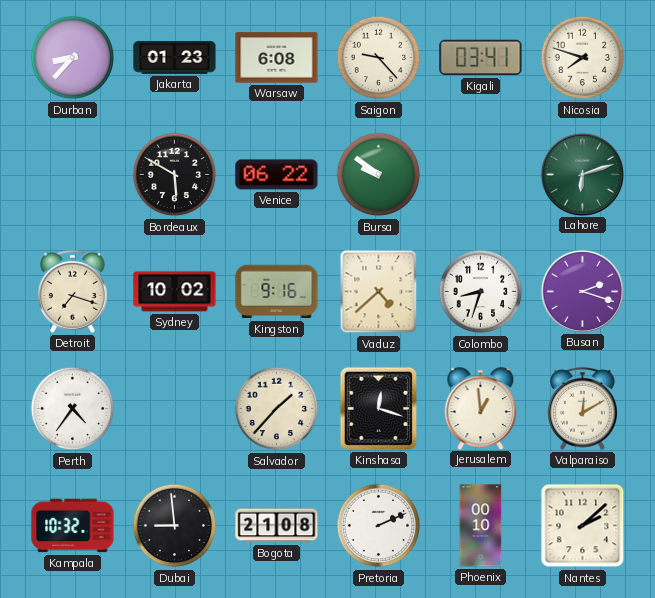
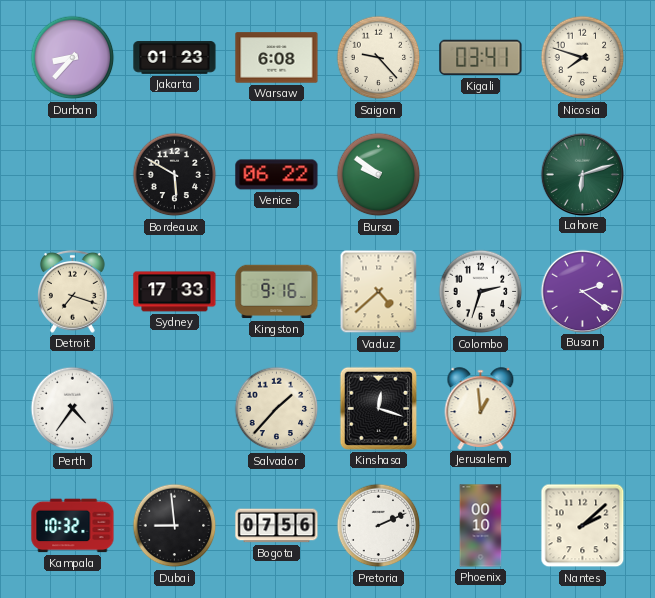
Sydney: 10:02 -> 17:33
Colombo: 8:33 -> 2:33
Busan: 2:18 -> 2:21
Valparaiso: 12:10 -> none
Bogota: 21:08 -> 07:56
